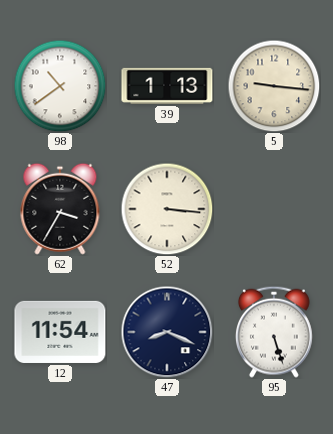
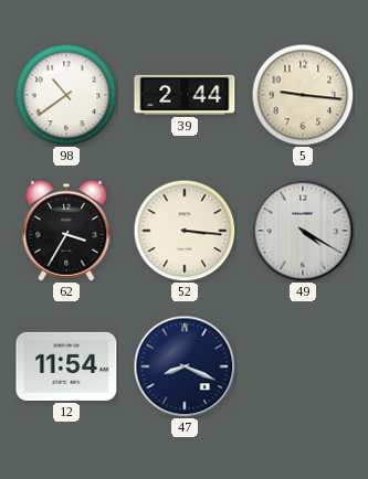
39: 1:13 -> 2:44
49: none -> 4:20
95: 5:27 -> none
